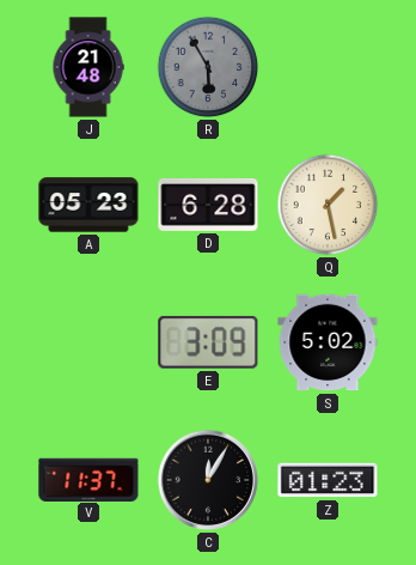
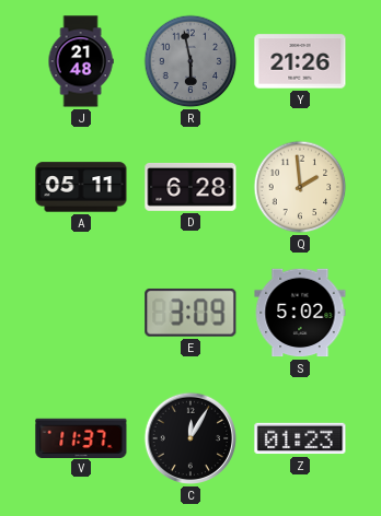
R: 5:55 -> 5:58
Y: none -> 21:26
A: 05:23 -> 05:11
Q: 1:28 -> 1:59
